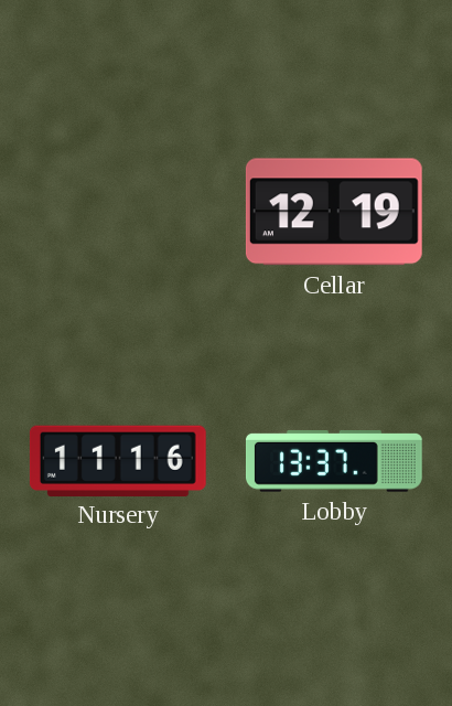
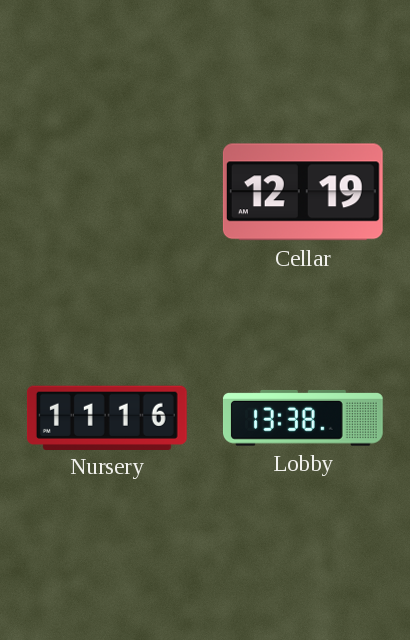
Lobby: 13:37 -> 13:38
